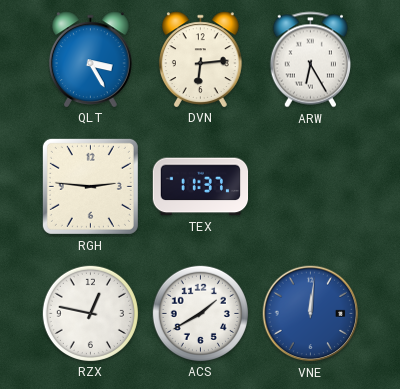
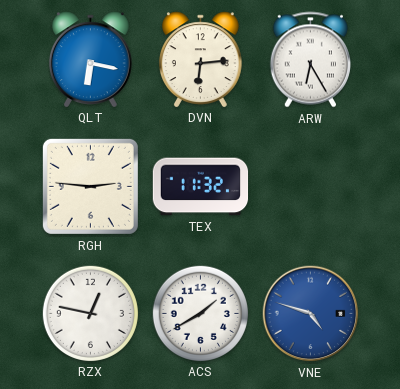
QLT: 3:25 -> 6:17
TEX: 11:37 -> 11:32
VNE: 12:01 -> 4:48
